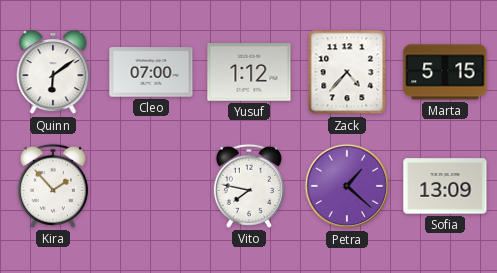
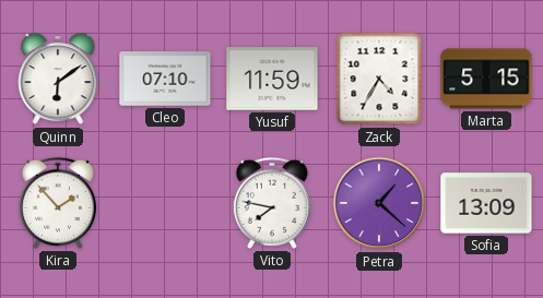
Cleo: 07:00 -> 07:10
Yusuf: 1:12 -> 11:59
Zack: 4:37 -> 4:35
